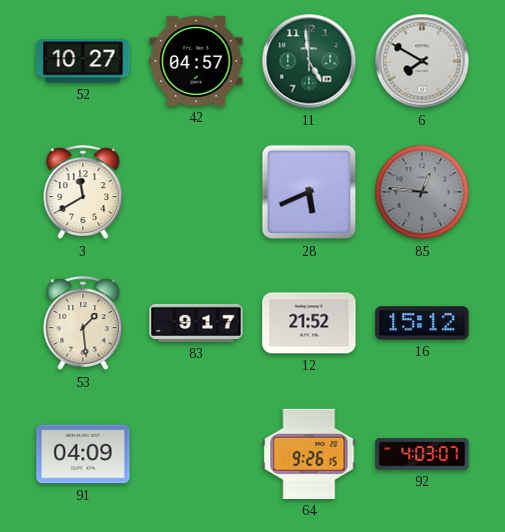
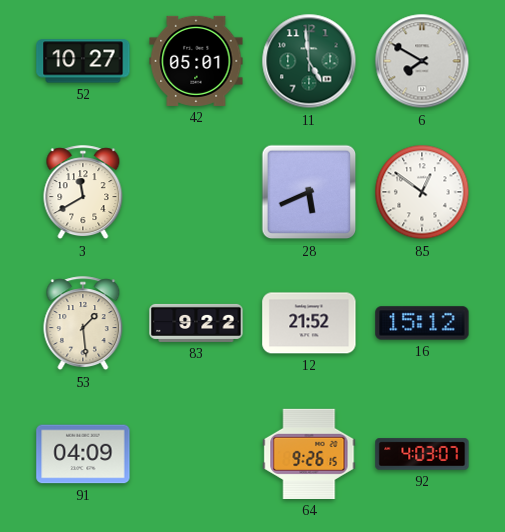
42: 04:57 -> 05:01
85: 12:46 -> 12:51
85 dial: grey -> white
83: 9:17 -> 9:22
